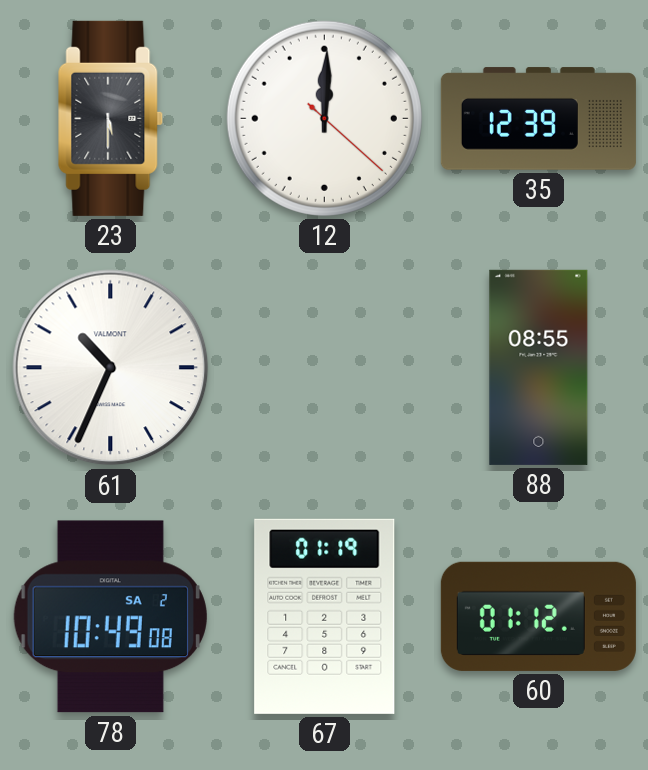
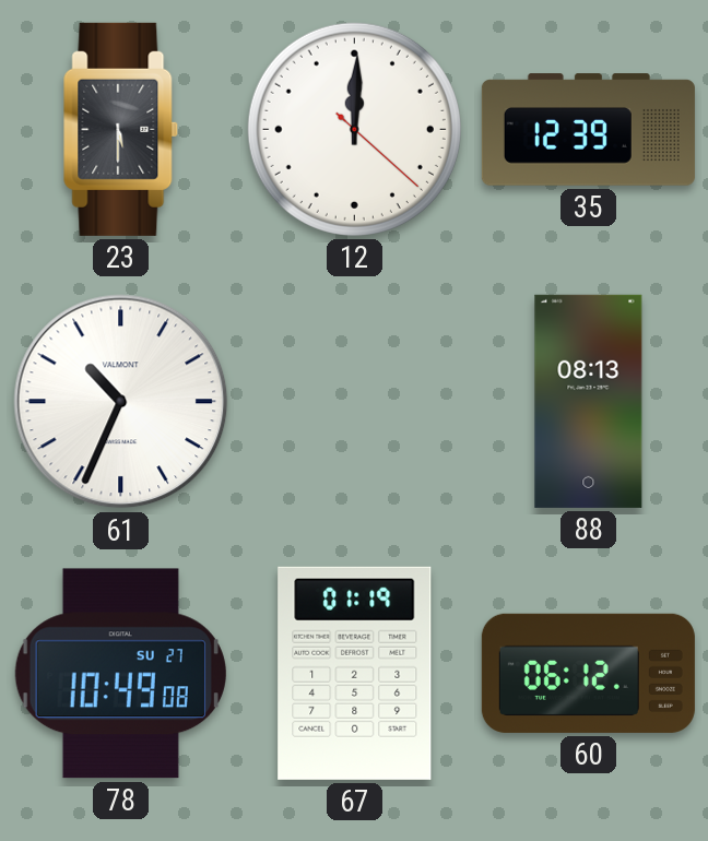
88: 08:55 -> 08:13
78 date: SA 2 -> SU 27
60: 01:12 -> 06:12
